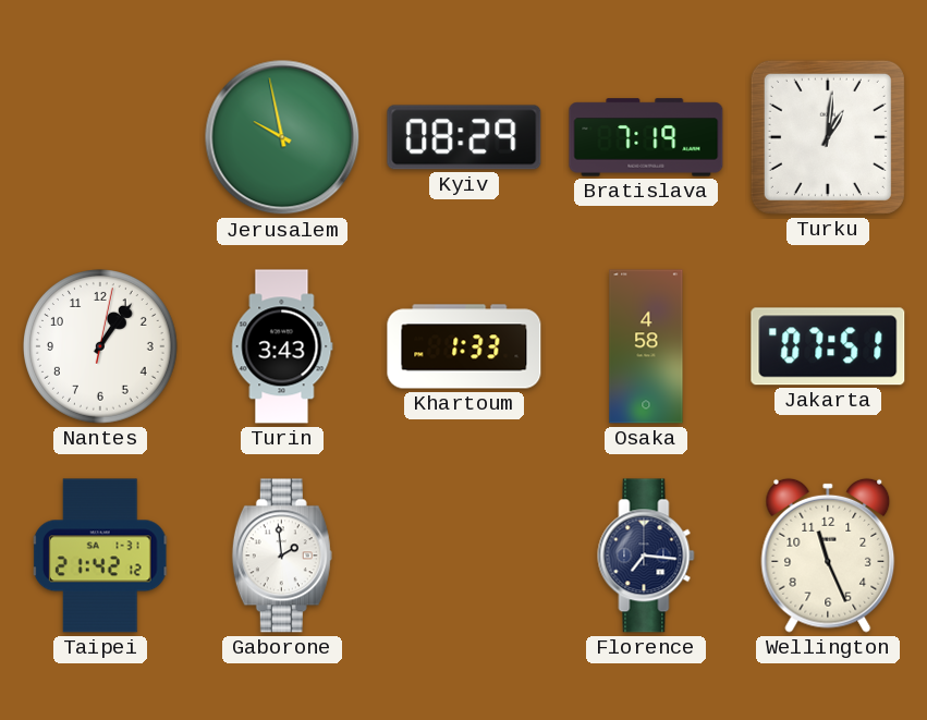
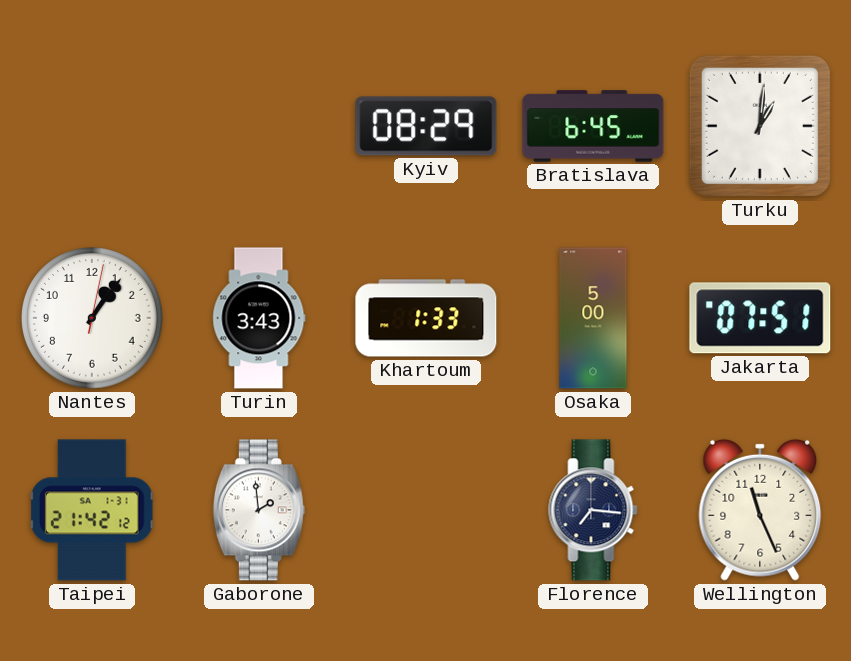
Jerusalem: 9:58 -> none
Bratislava: 7:19 -> 6:45
Osaka: 4:58 -> 5:00
